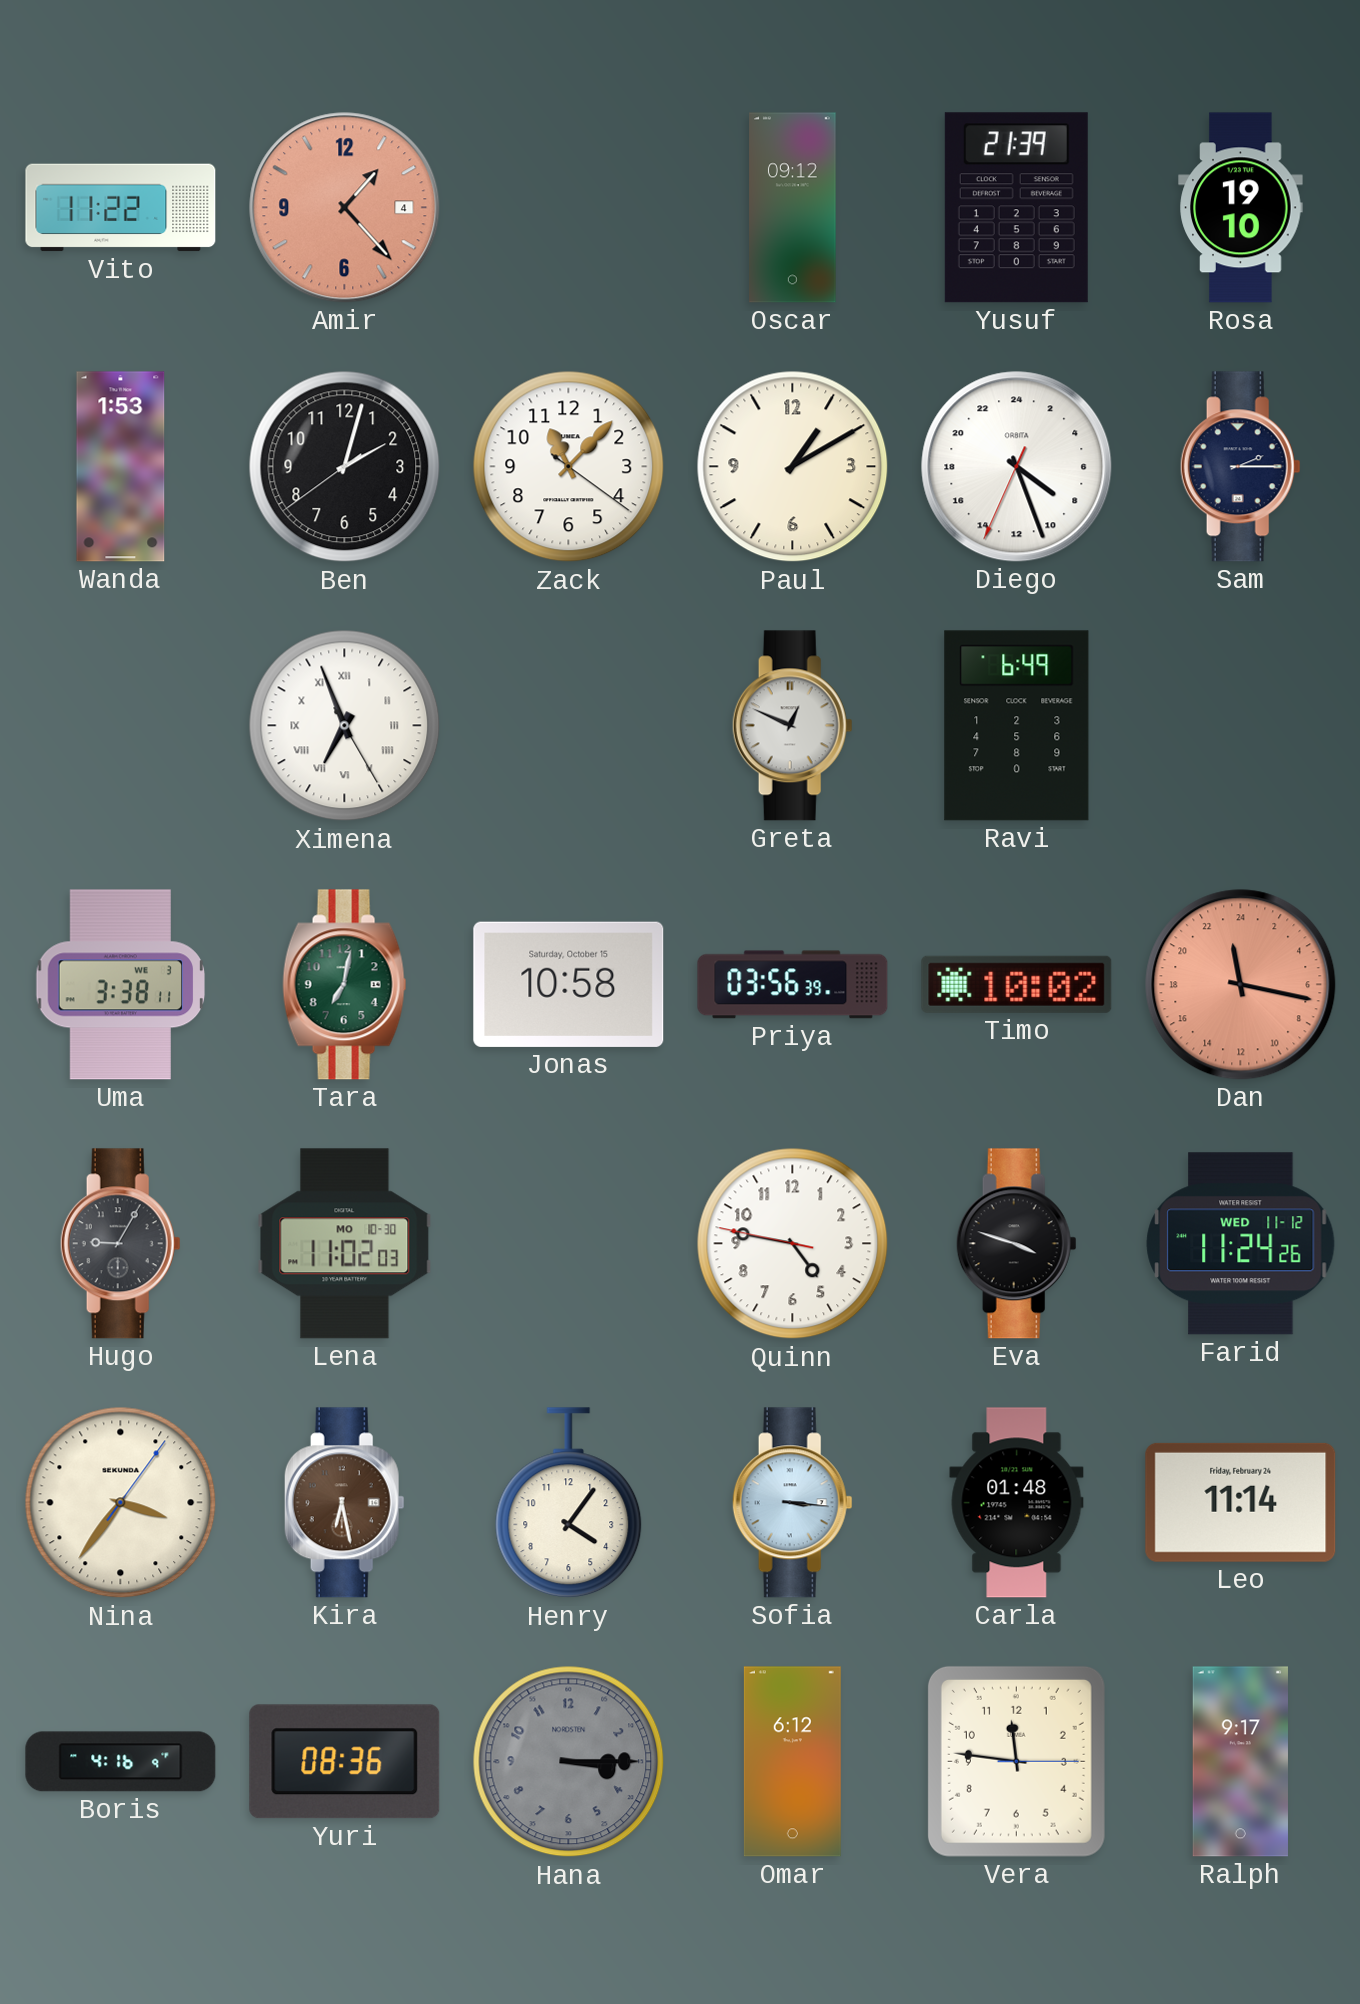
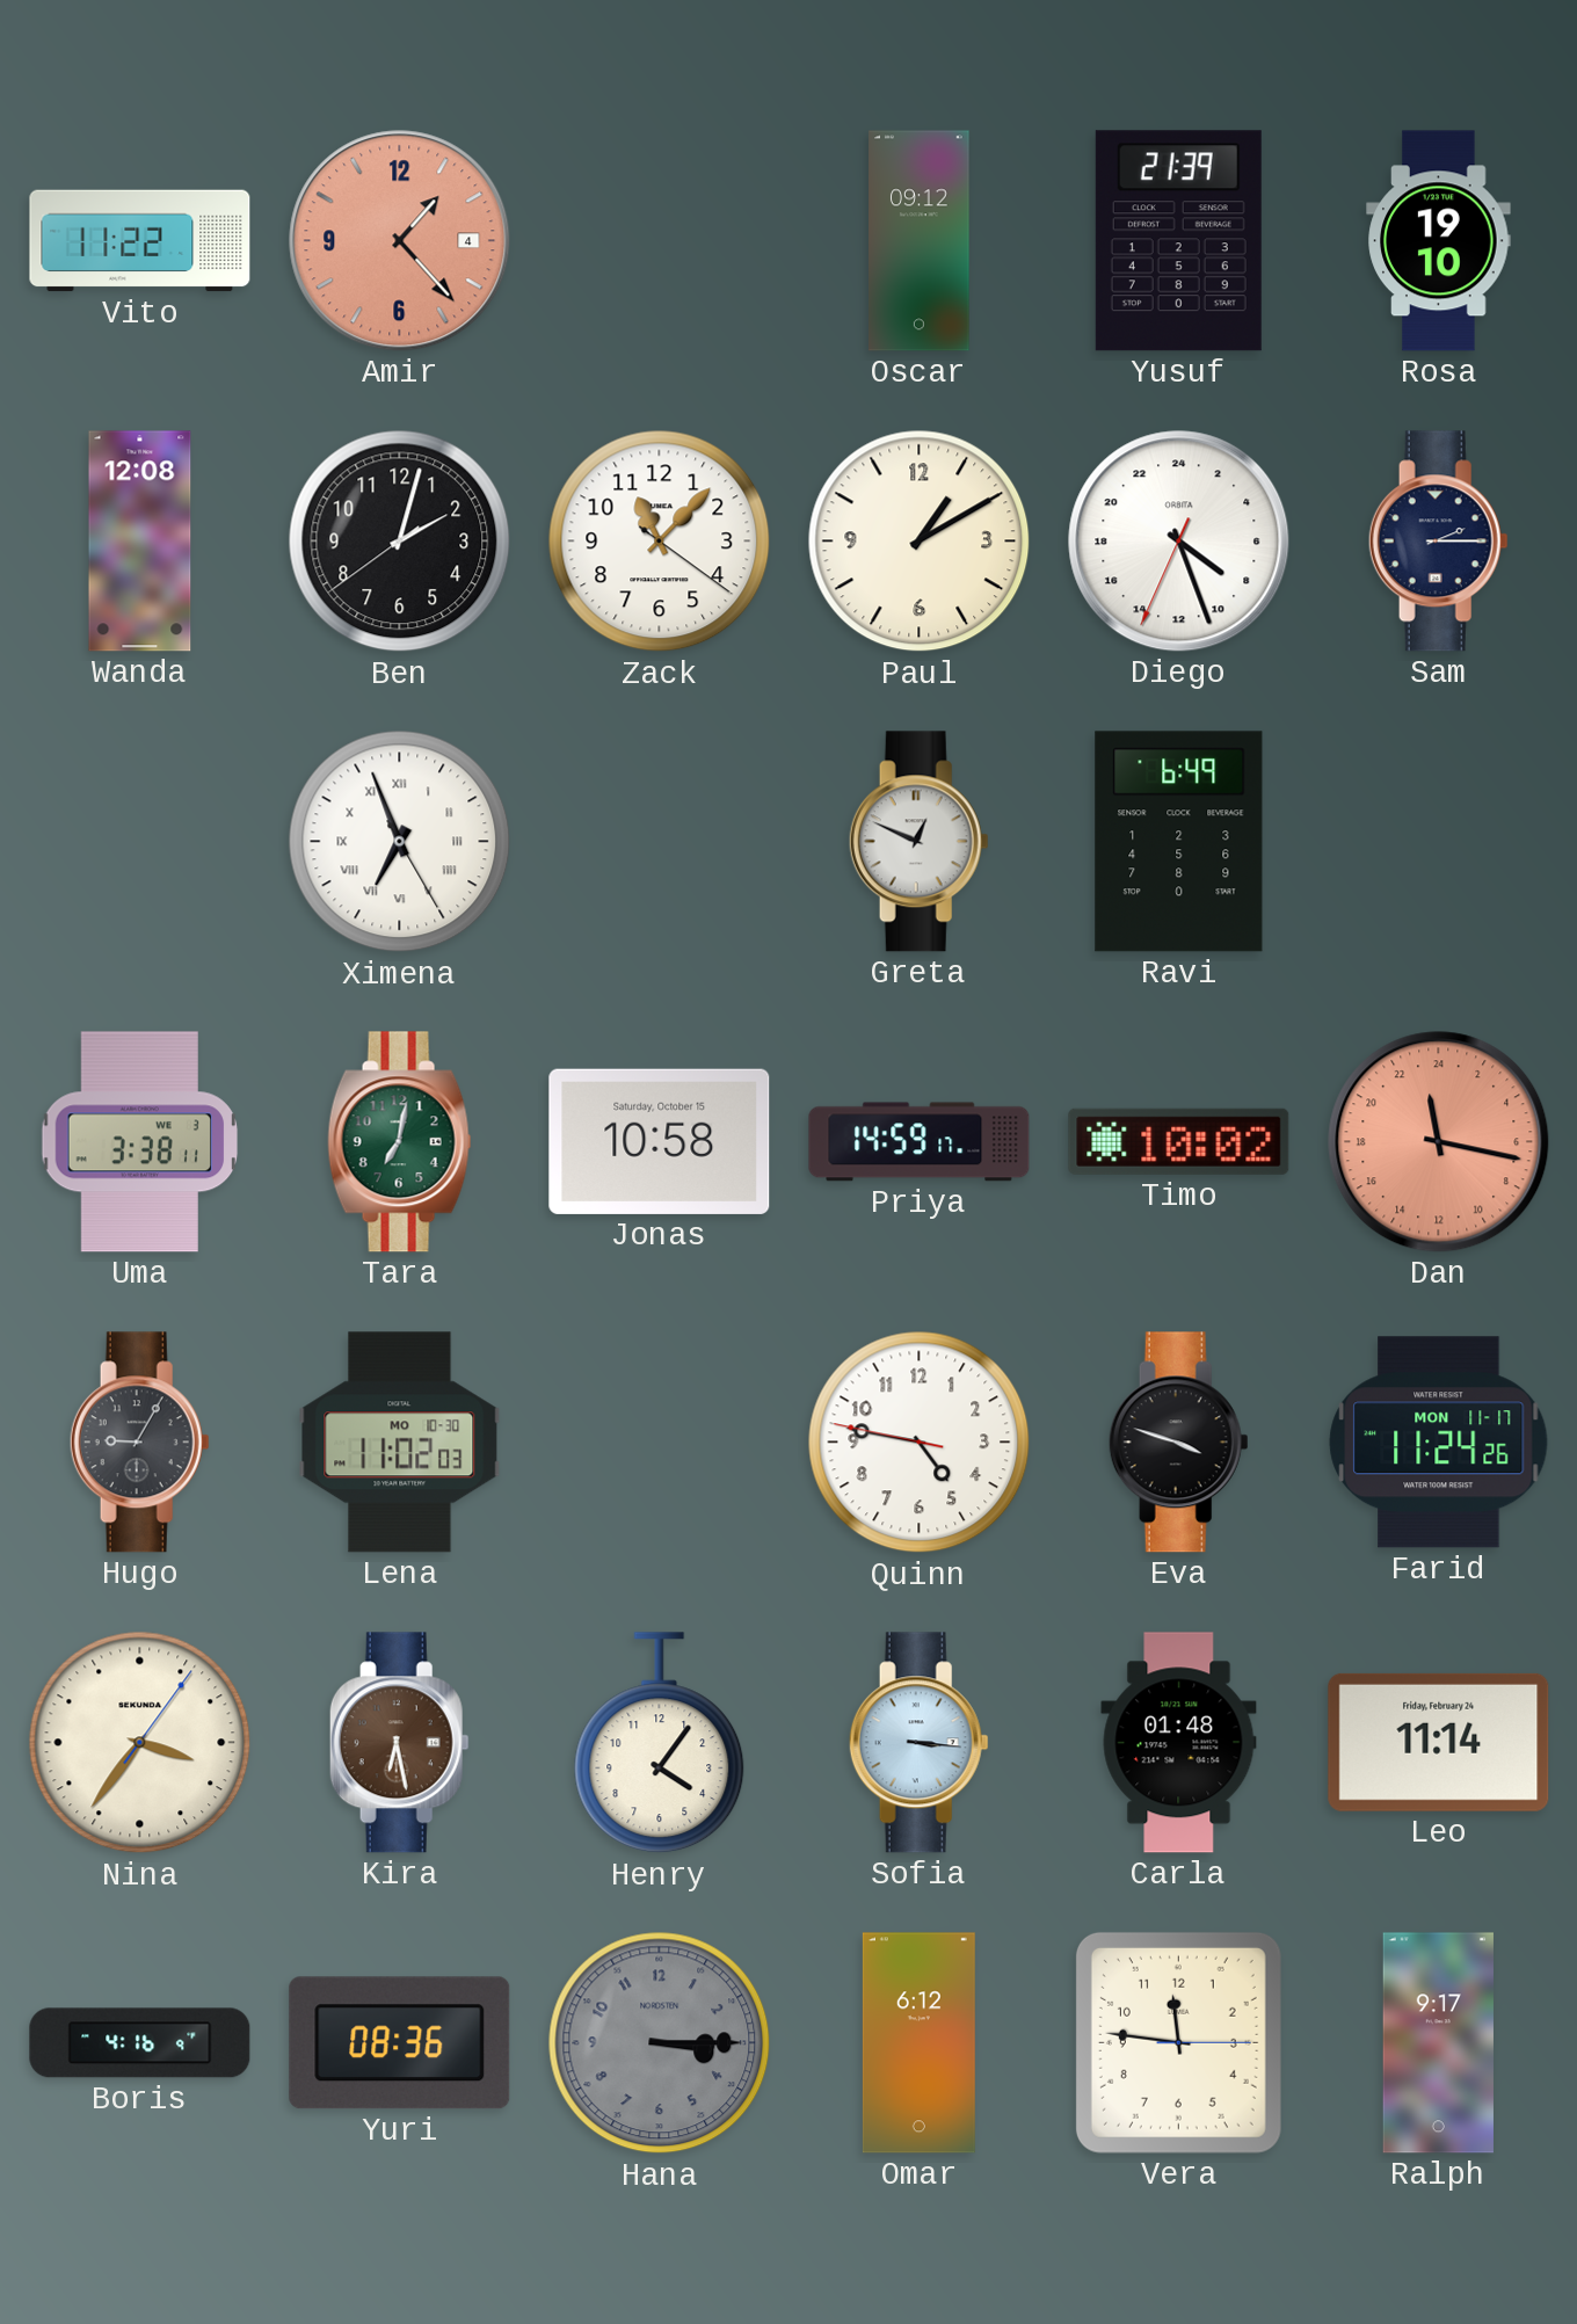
Wanda: 1:53 -> 12:08
Priya: 03:56 -> 14:59
Farid date: WED 11-12 -> MON 11-17
